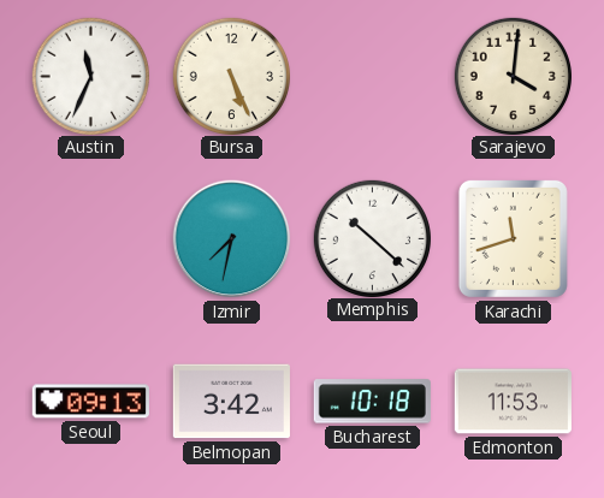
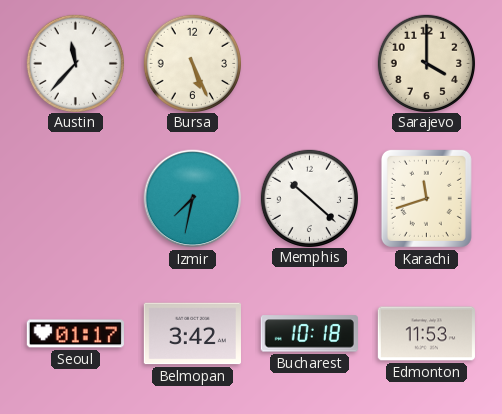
Austin: 11:34 -> 11:37
Sarajevo: 4:01 -> 4:00
Seoul: 09:13 -> 01:17
